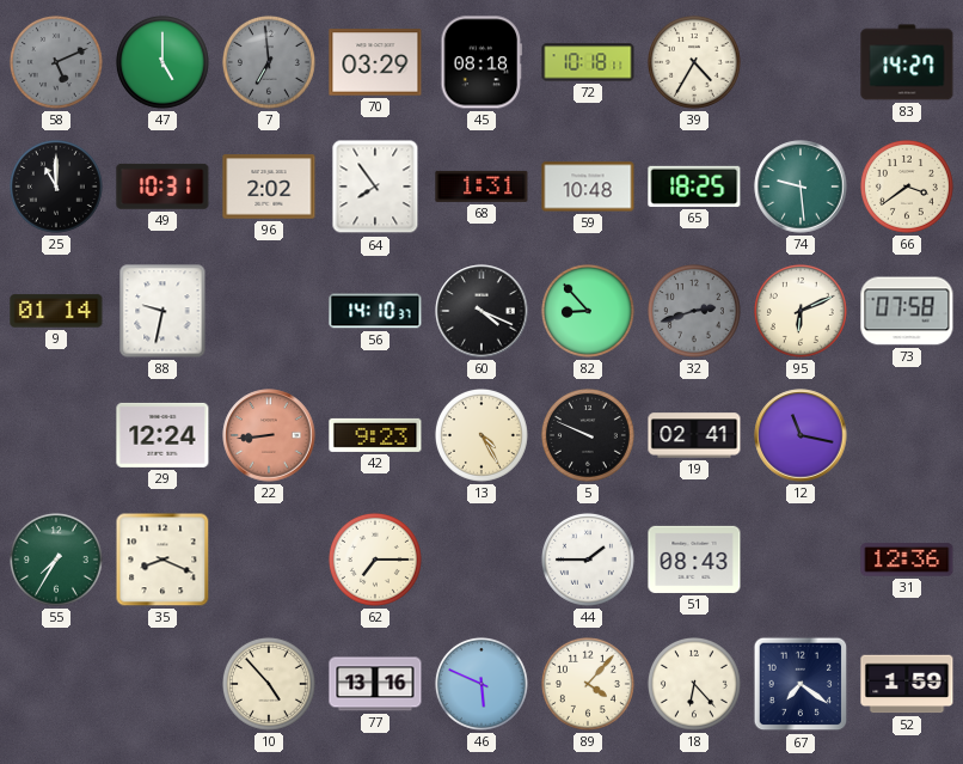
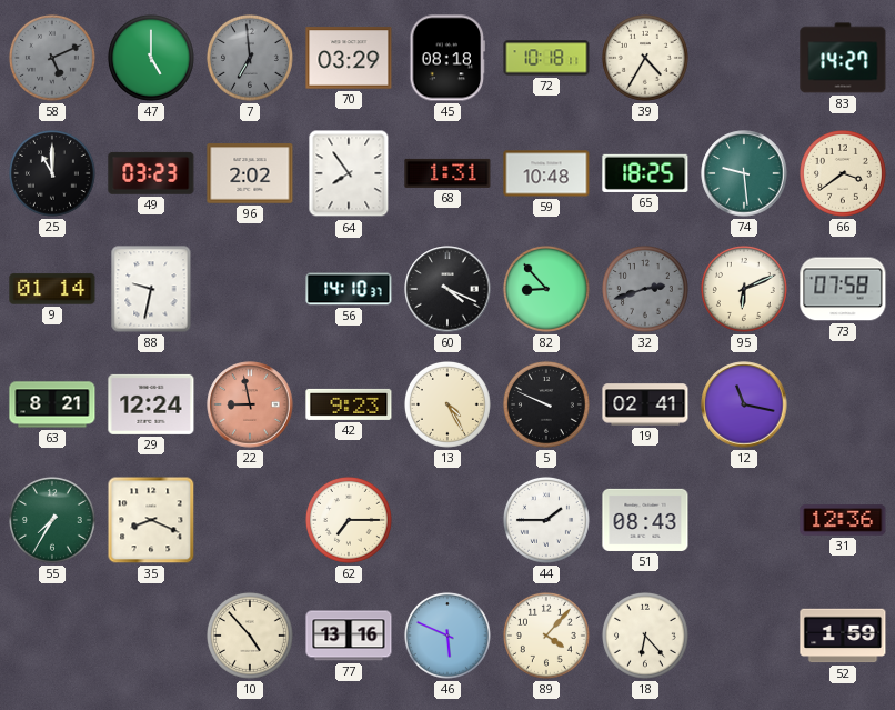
49: 10:31 -> 03:23
63: none -> 8:21
22: 8:44 -> 8:58
67: 7:21 -> none
